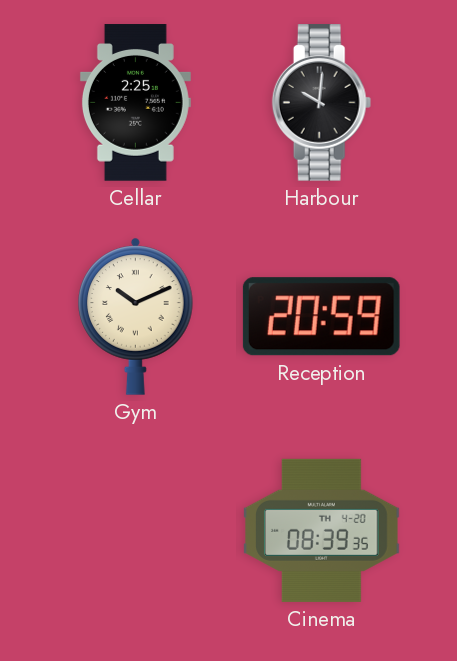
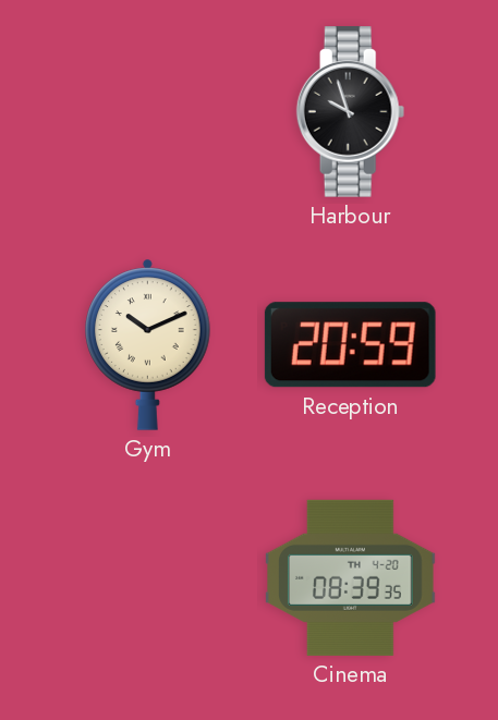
Cellar: 2:25 -> none
Harbour: 10:01 -> 9:57
